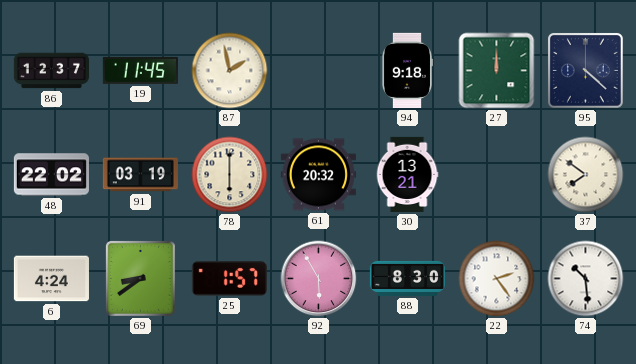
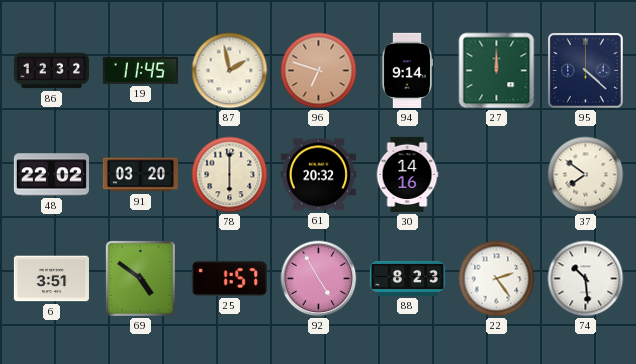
86: 12:37 -> 12:32
96: none -> 6:48
94: 9:18 -> 9:14
91: 03:19 -> 03:20
30: 13:21 -> 14:16
6: 4:24 -> 3:51
69: 8:39 -> 4:51
92: 5:55 -> 4:55
88: 8:30 -> 8:23
